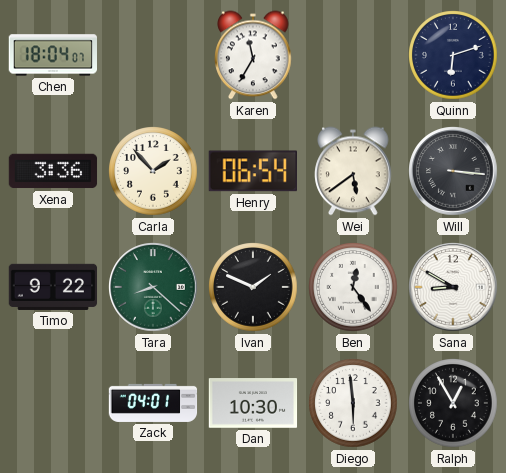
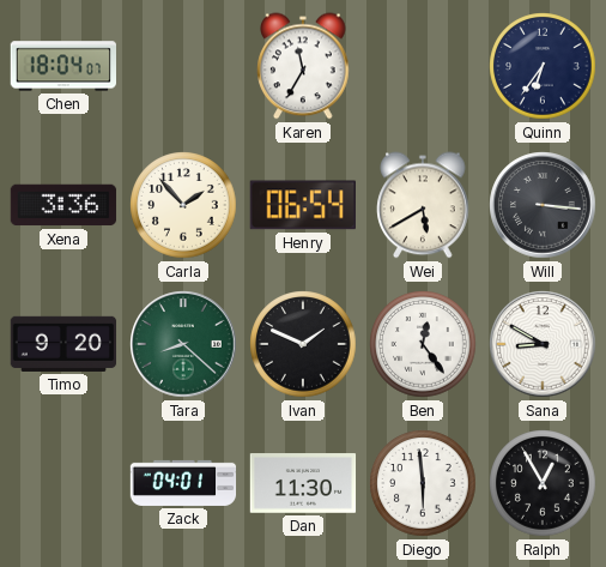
Quinn: 6:12 -> 6:36
Wei: 5:39 -> 5:40
Timo: 9:22 -> 9:20
Dan: 10:30 -> 11:30
